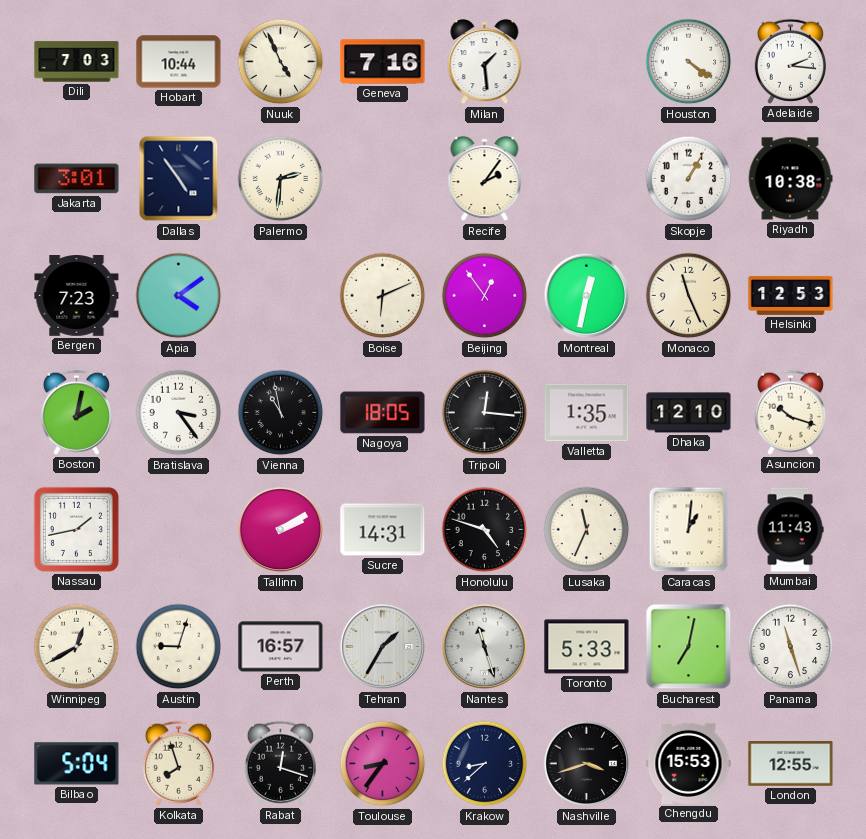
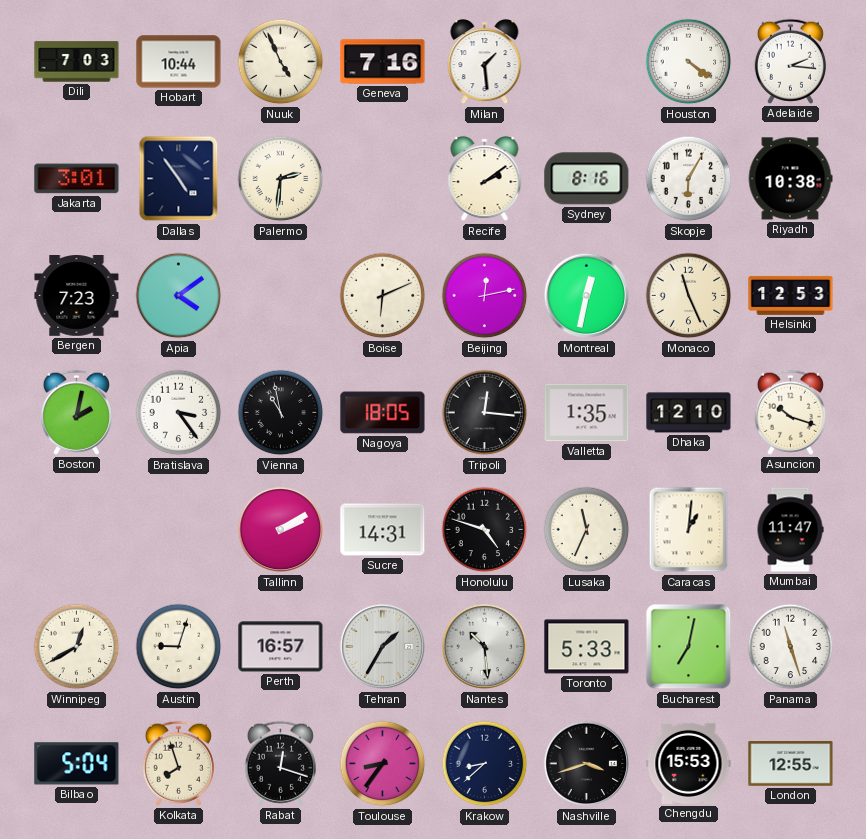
Recife: 2:06 -> 2:09
Sydney: none -> 8:16
Skopje: 1:05 -> 6:05
Beijing: 12:54 -> 12:13
Nassau: 1:43 -> none
Mumbai: 11:43 -> 11:47
Nantes: 11:27 -> 10:29
